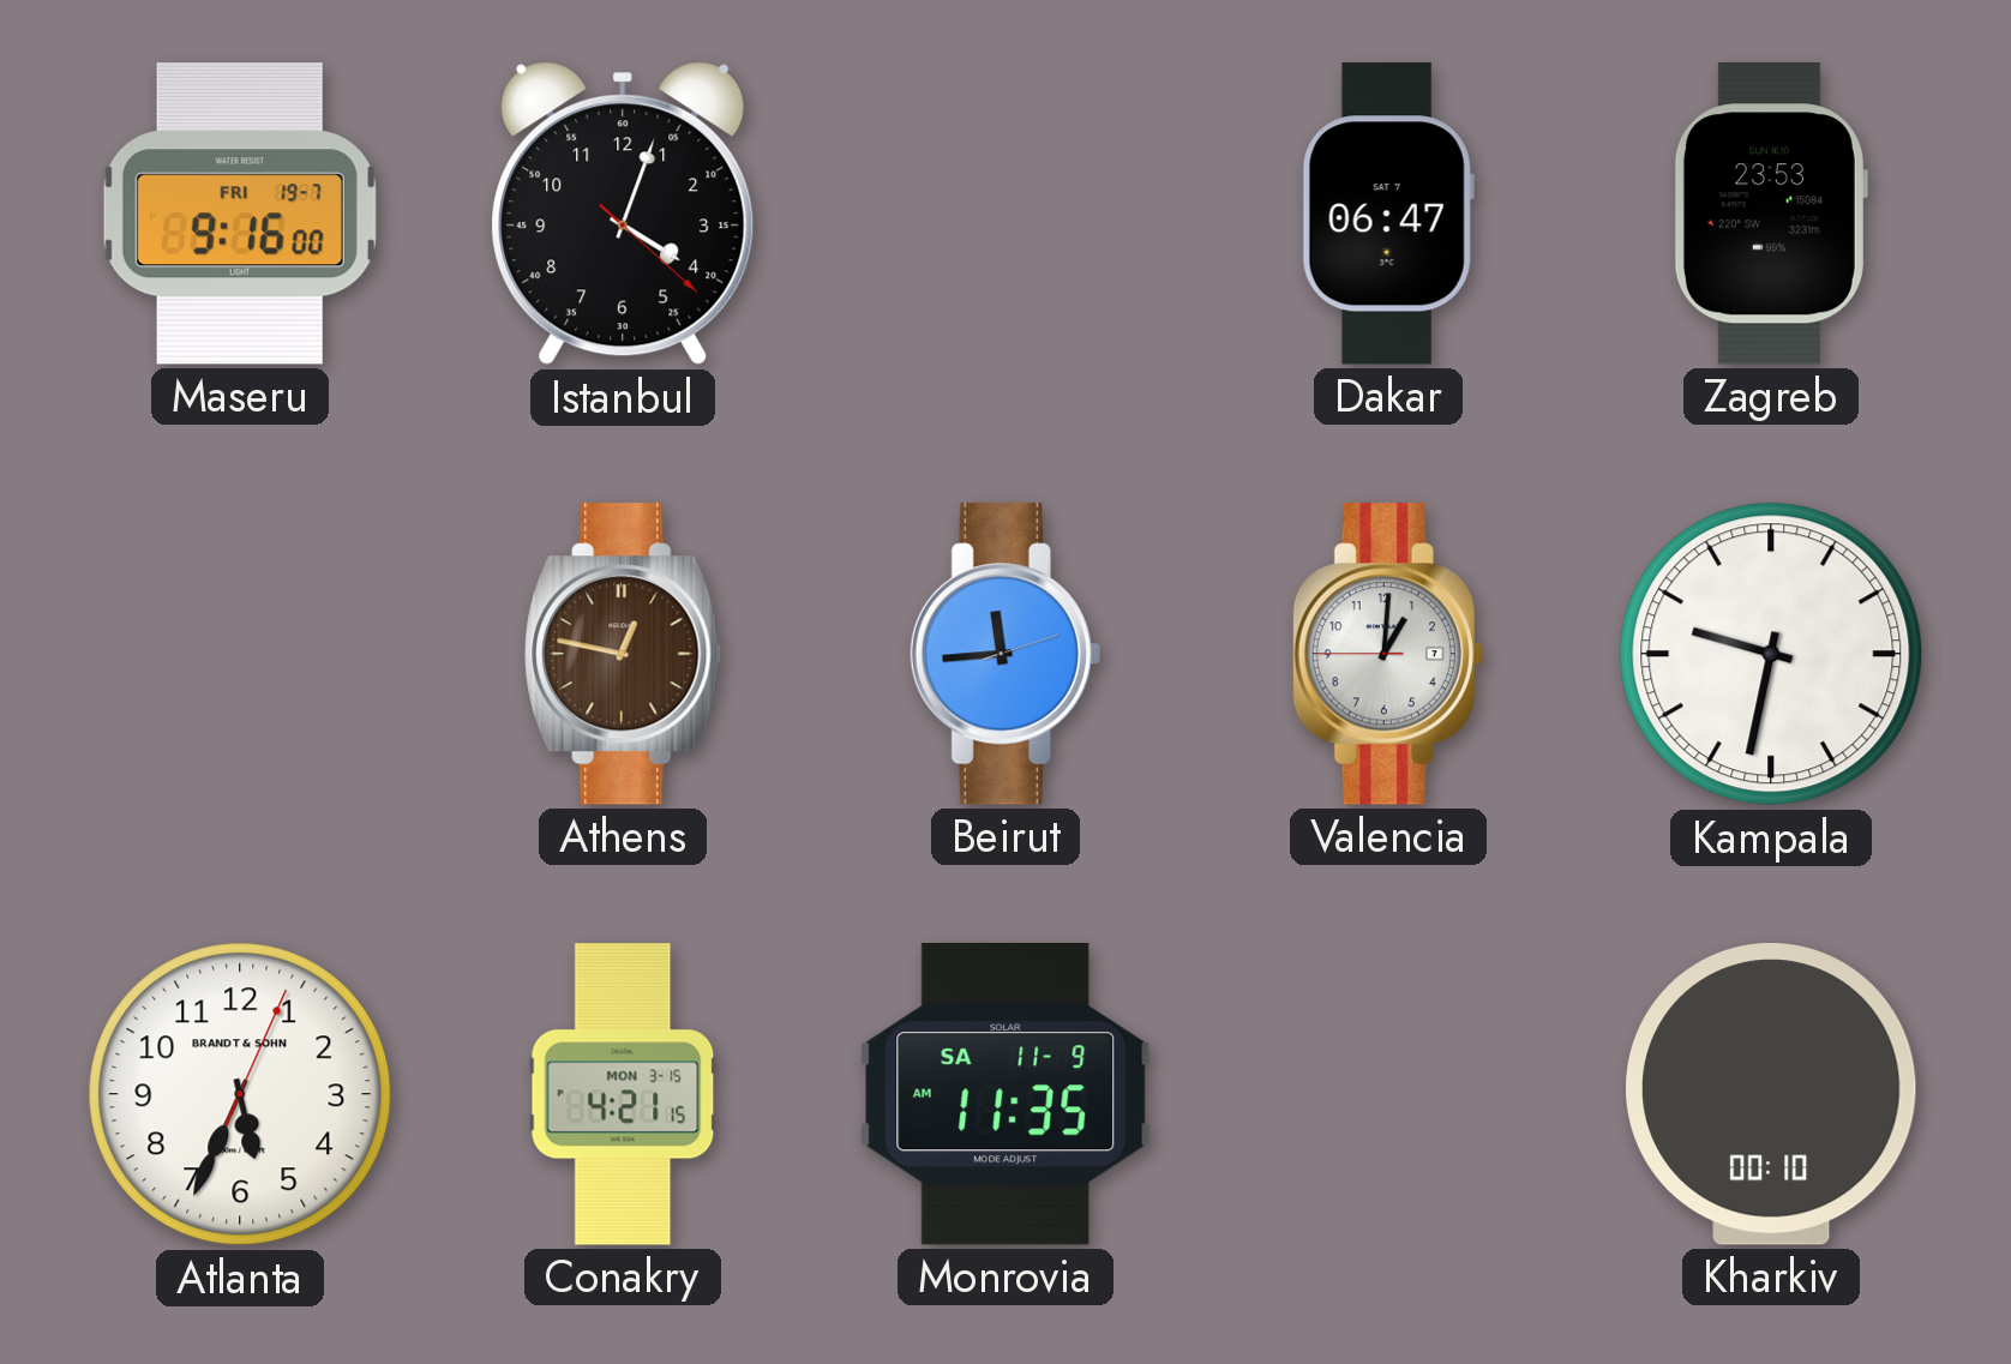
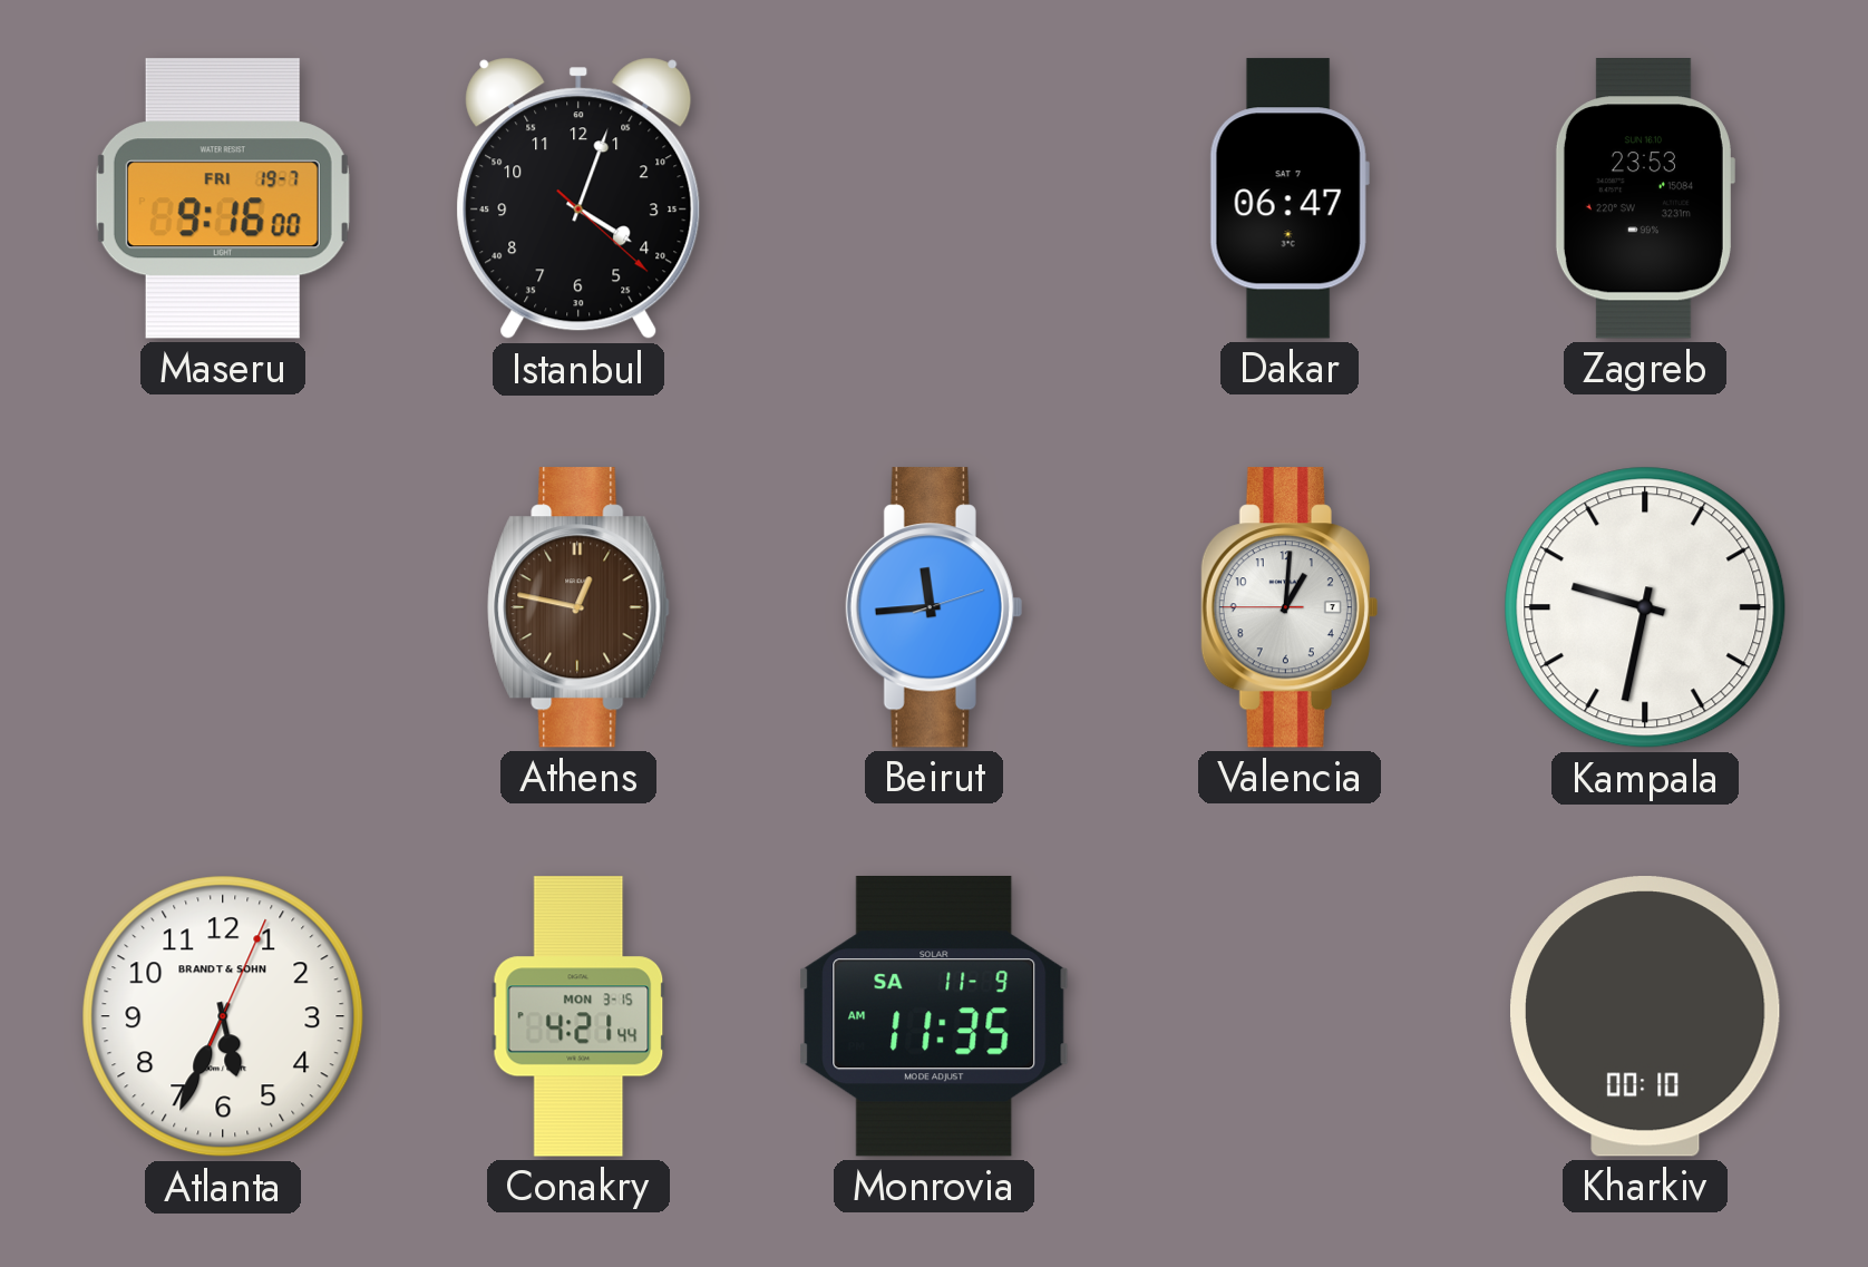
Conakry: 4:21:15 -> 4:21:44
